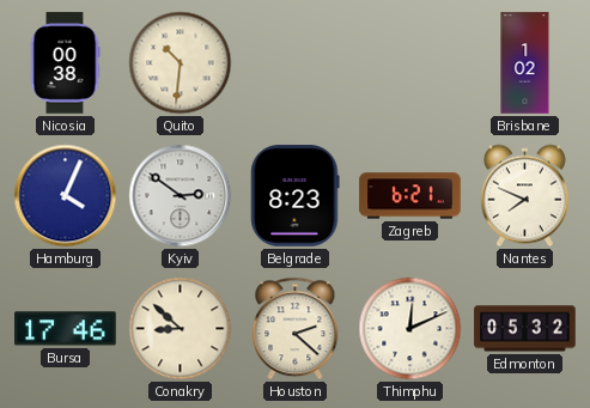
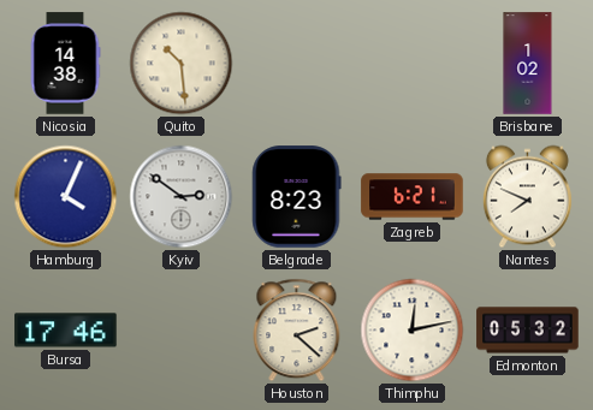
Nicosia: 00:38 -> 14:38
Quito: 10:31 -> 10:29
Conakry: 8:52 -> none
Thimphu: 12:11 -> 12:13
